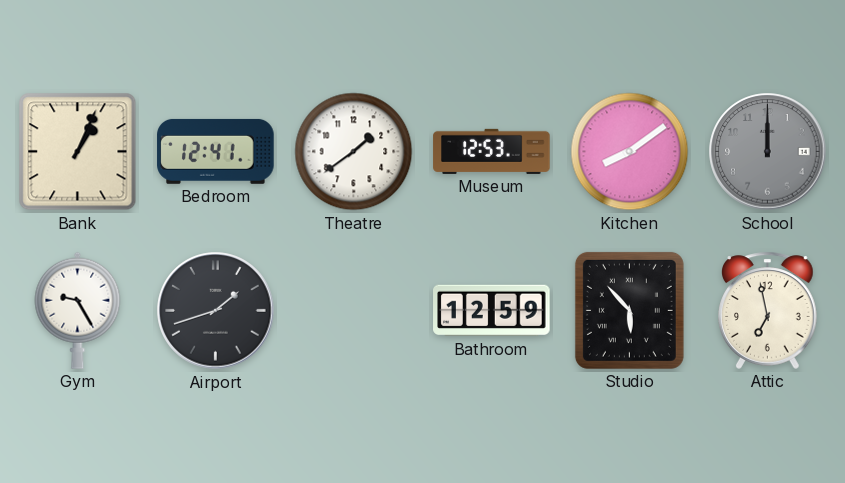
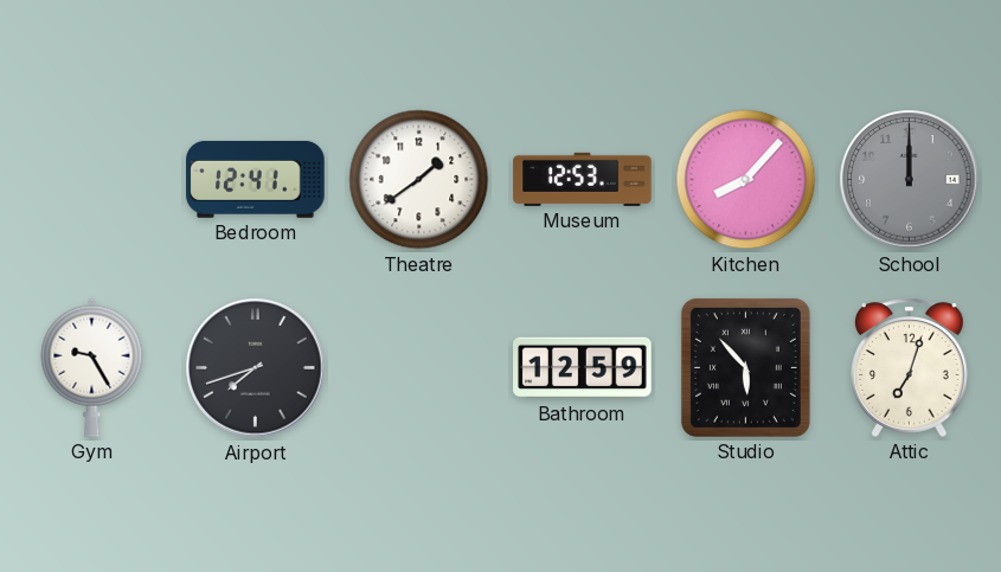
Bank: 1:04 -> none
Kitchen: 8:09 -> 8:07
Airport: 1:42 -> 7:42
Attic: 6:58 -> 7:03
